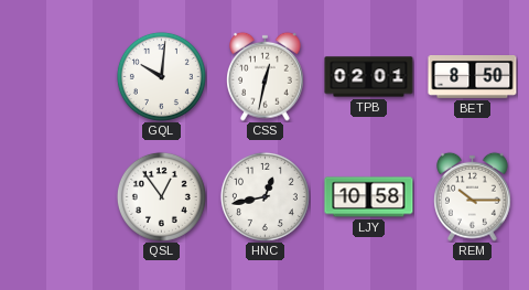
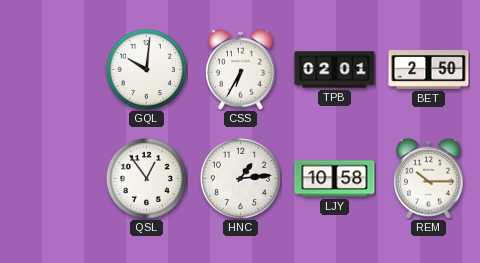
CSS: 12:32 -> 6:35
BET: 8:50 -> 2:50
HNC: 12:43 -> 1:14
